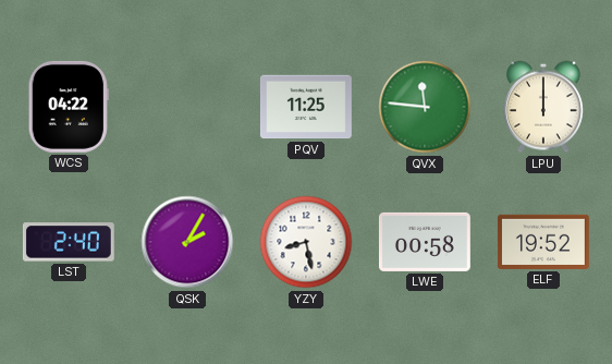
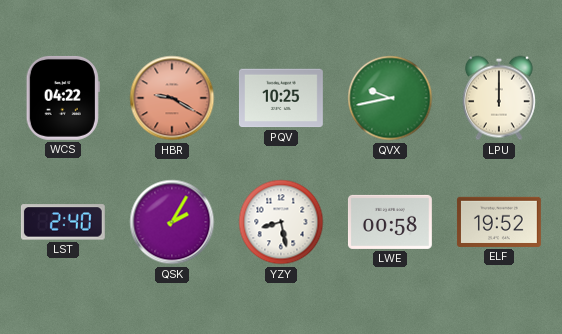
HBR: none -> 9:20
PQV: 11:25 -> 10:25
QVX: 11:46 -> 9:43
